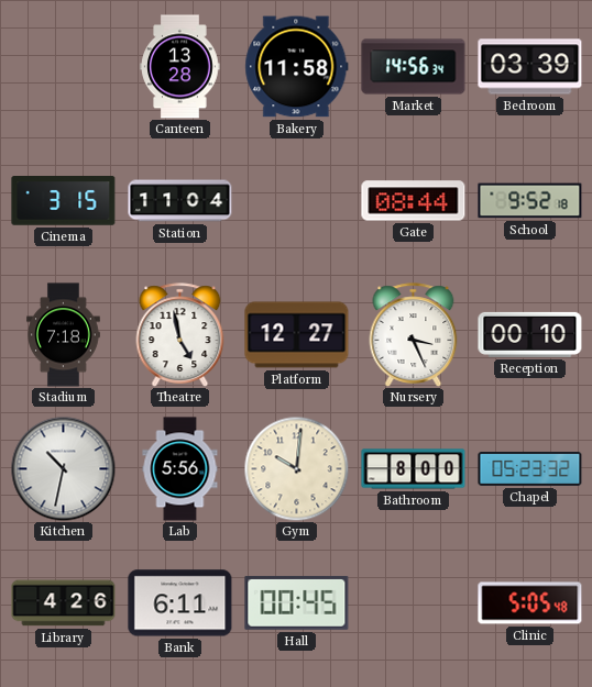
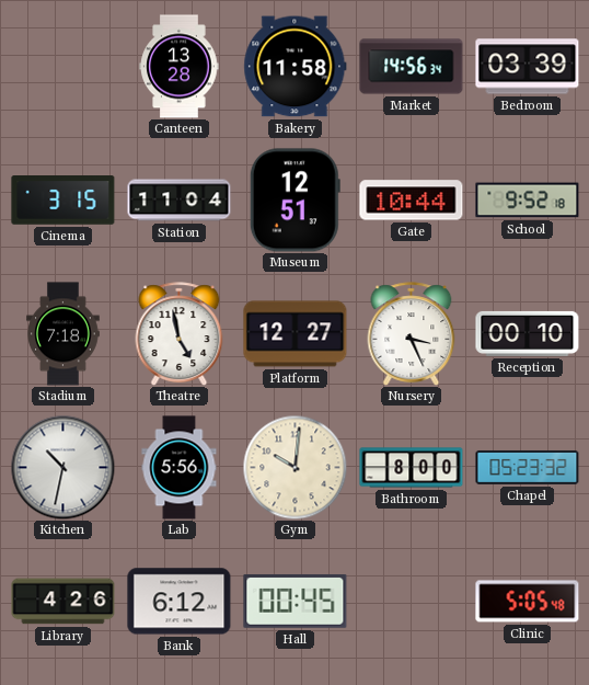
Museum: none -> 12:51
Gate: 08:44 -> 10:44
Bank: 6:11 -> 6:12
